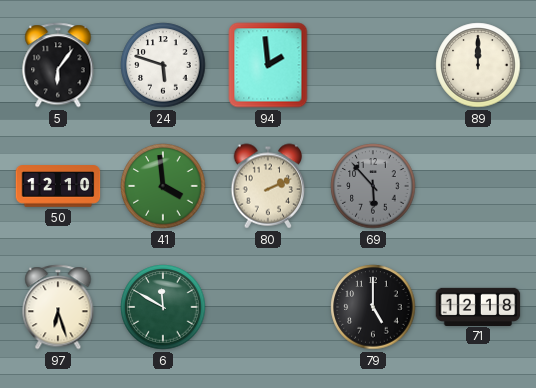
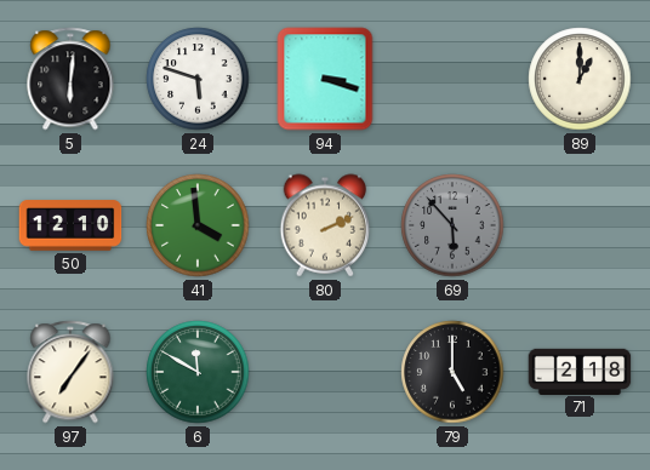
5: 6:06 -> 6:01
94: 1:59 -> 3:18
89: 12:00 -> 1:00
97: 6:27 -> 7:06
71: 12:18 -> 2:18
